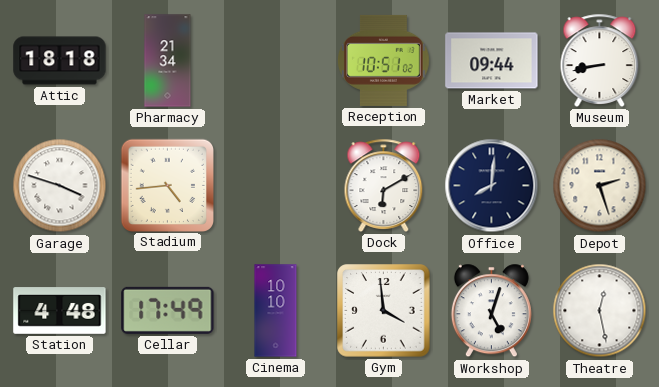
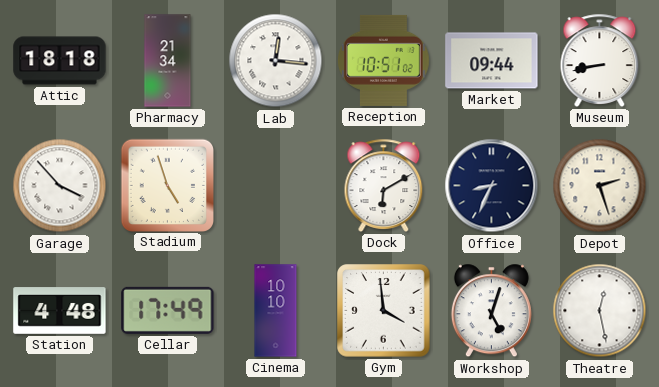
Lab: none -> 12:16
Garage: 3:48 -> 3:53
Stadium: 4:44 -> 4:57
Office: 8:01 -> 8:34
